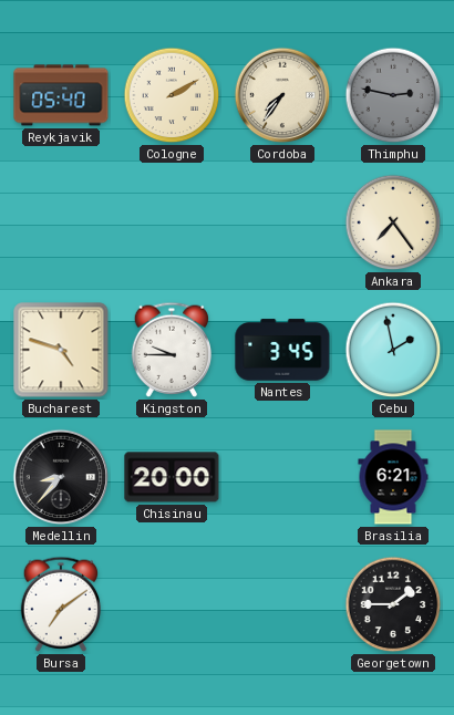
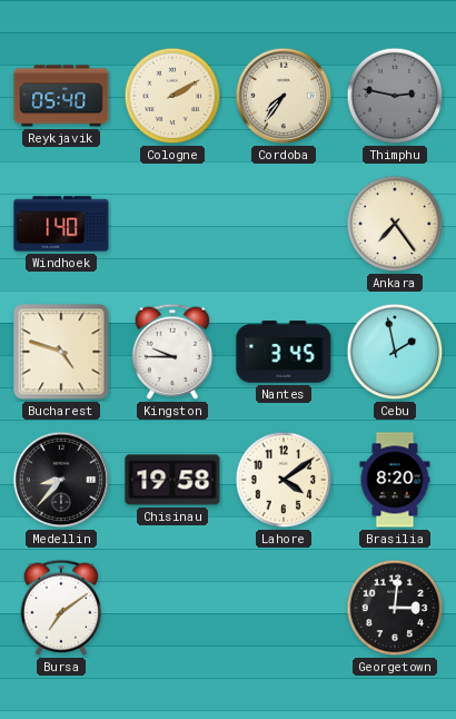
Windhoek: none -> 1:40
Chisinau: 20:00 -> 19:58
Lahore: none -> 4:09
Brasilia: 6:21 -> 8:20
Georgetown: 1:45 -> 3:01
